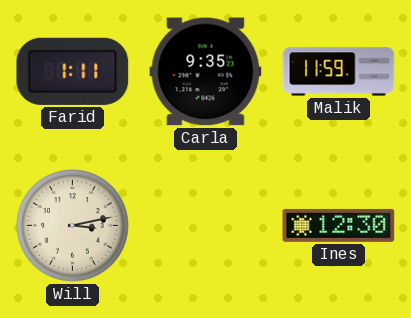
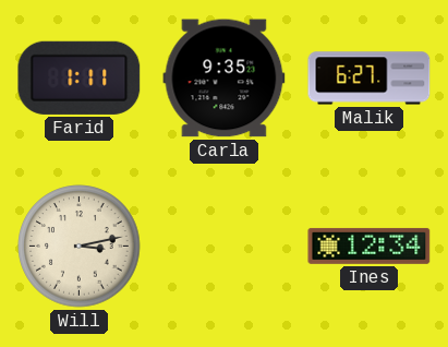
Malik: 11:59 -> 6:27
Ines: 12:30 -> 12:34
